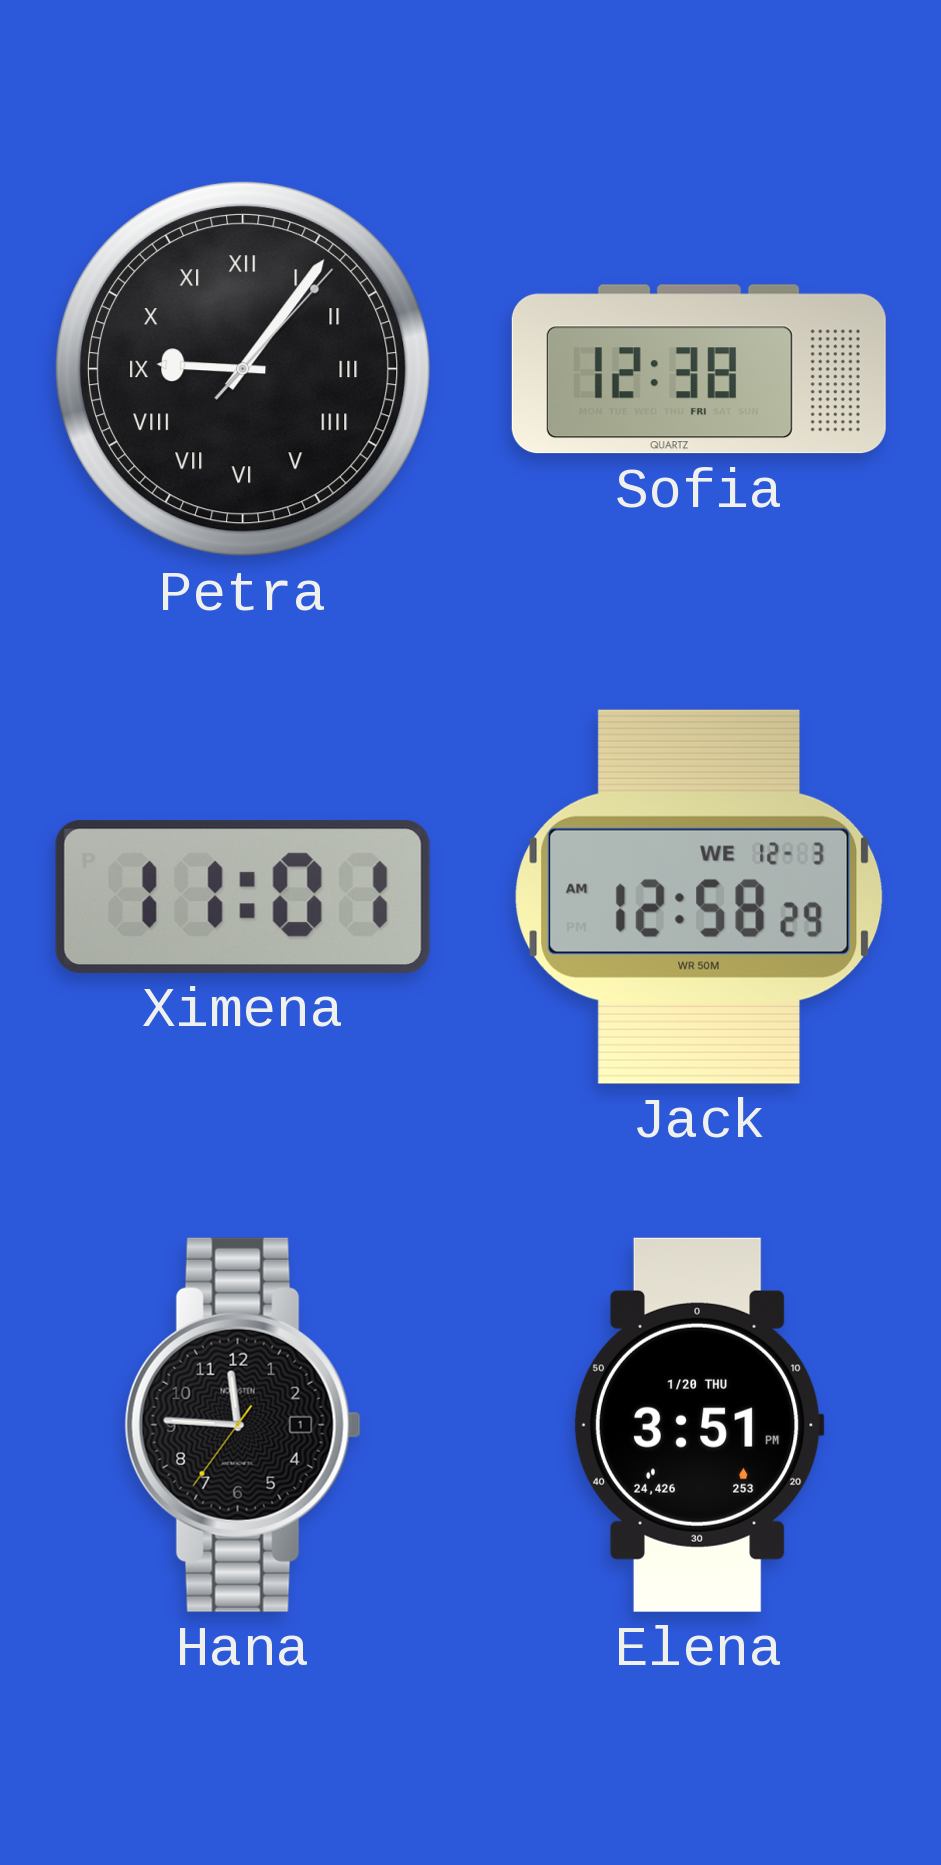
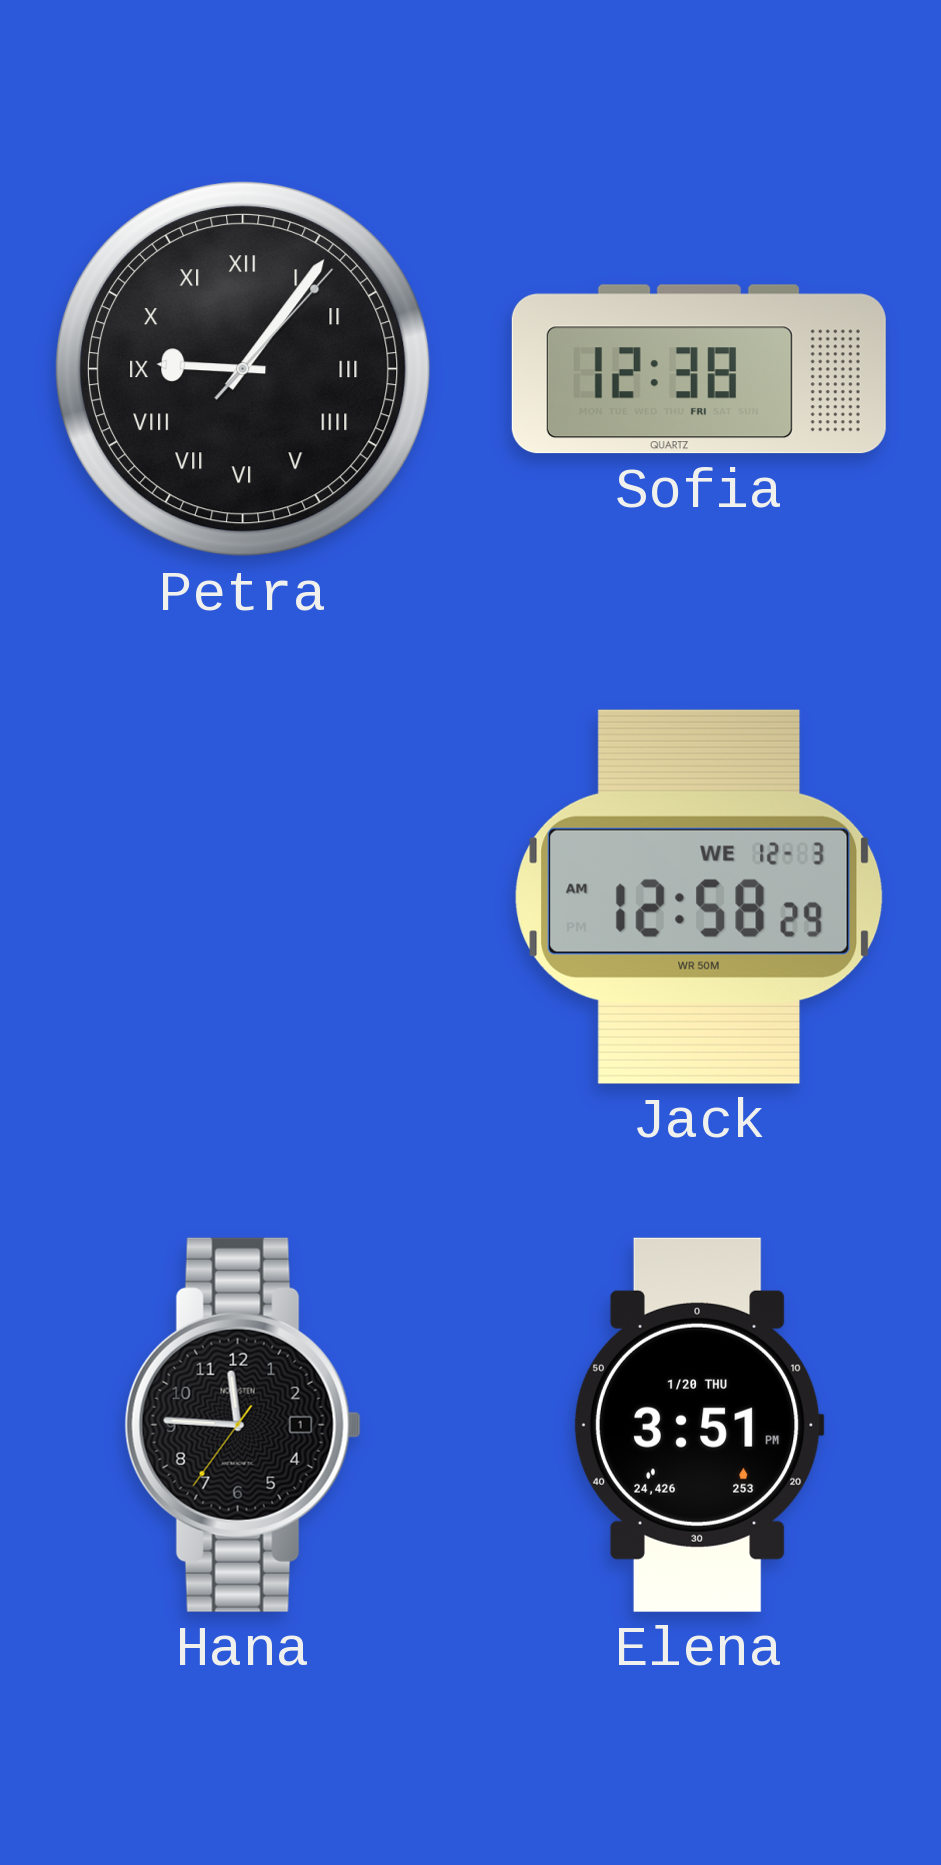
Ximena: 11:01 -> none
